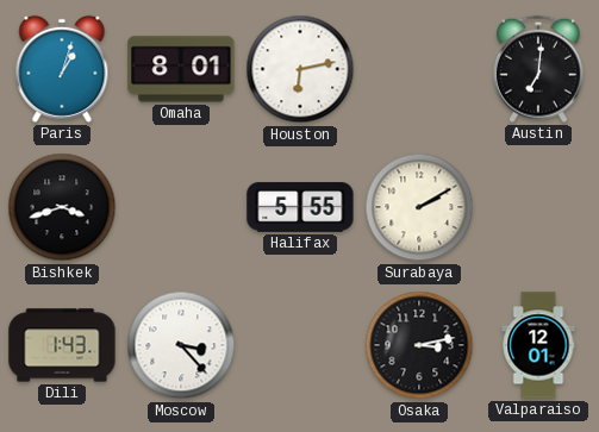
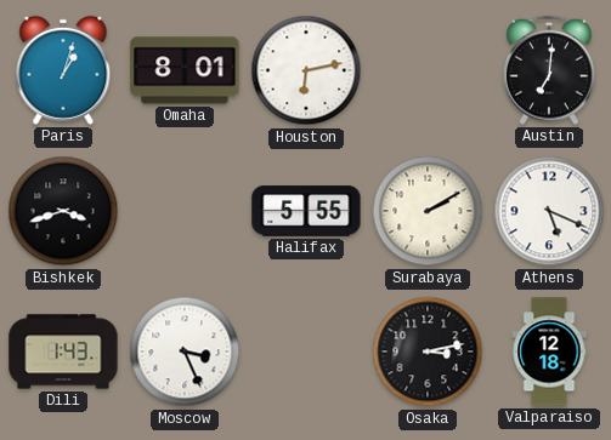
Athens: none -> 5:19
Moscow: 3:23 -> 3:26
Valparaiso: 12:01 -> 12:18
